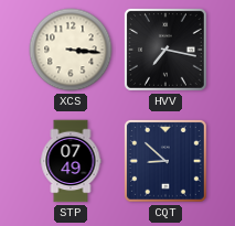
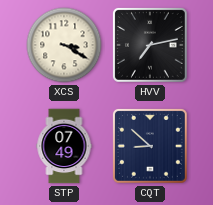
XCS: 3:16 -> 3:20
HVV: 7:17 -> 7:13
